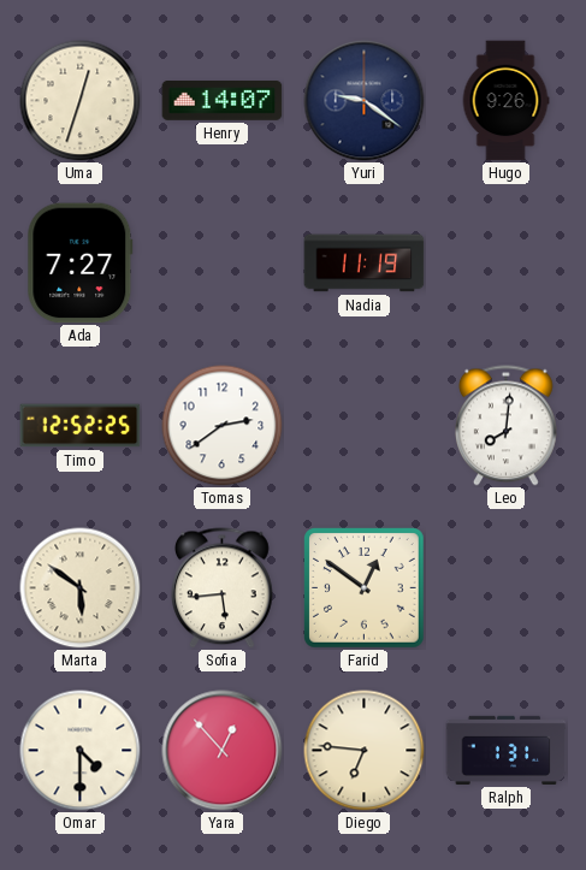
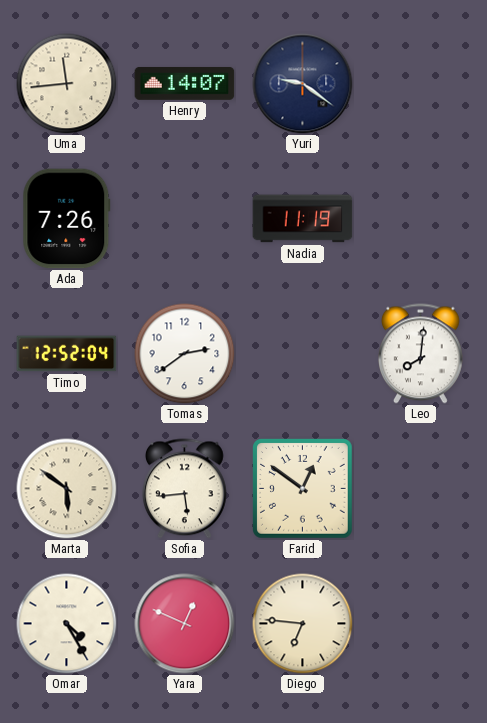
Uma: 12:33 -> 11:44
Hugo: 9:26 -> none
Ada: 7:27 -> 7:26
Timo: 12:52:25 -> 12:52:04
Omar: 4:30 -> 4:25
Yara: 12:53 -> 12:49
Ralph: 1:31 -> none
